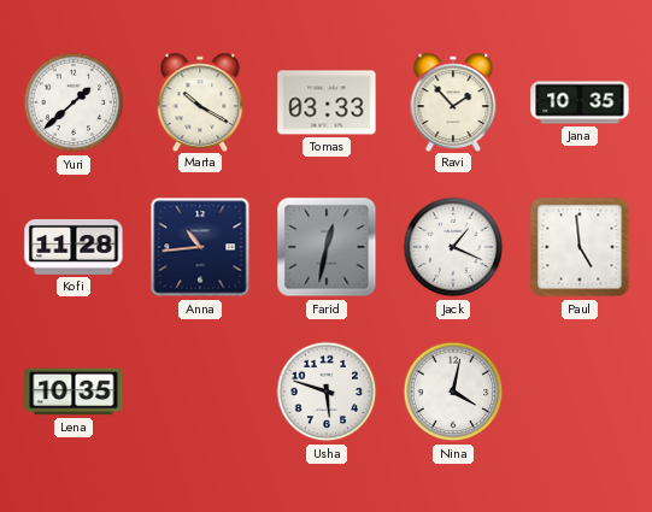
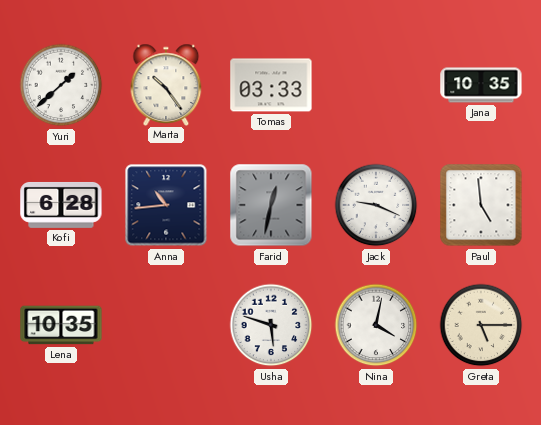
Marta: 10:20 -> 10:24
Ravi: 1:53 -> none
Kofi: 11:28 -> 6:28
Jack: 1:19 -> 9:19
Greta: none -> 5:15
